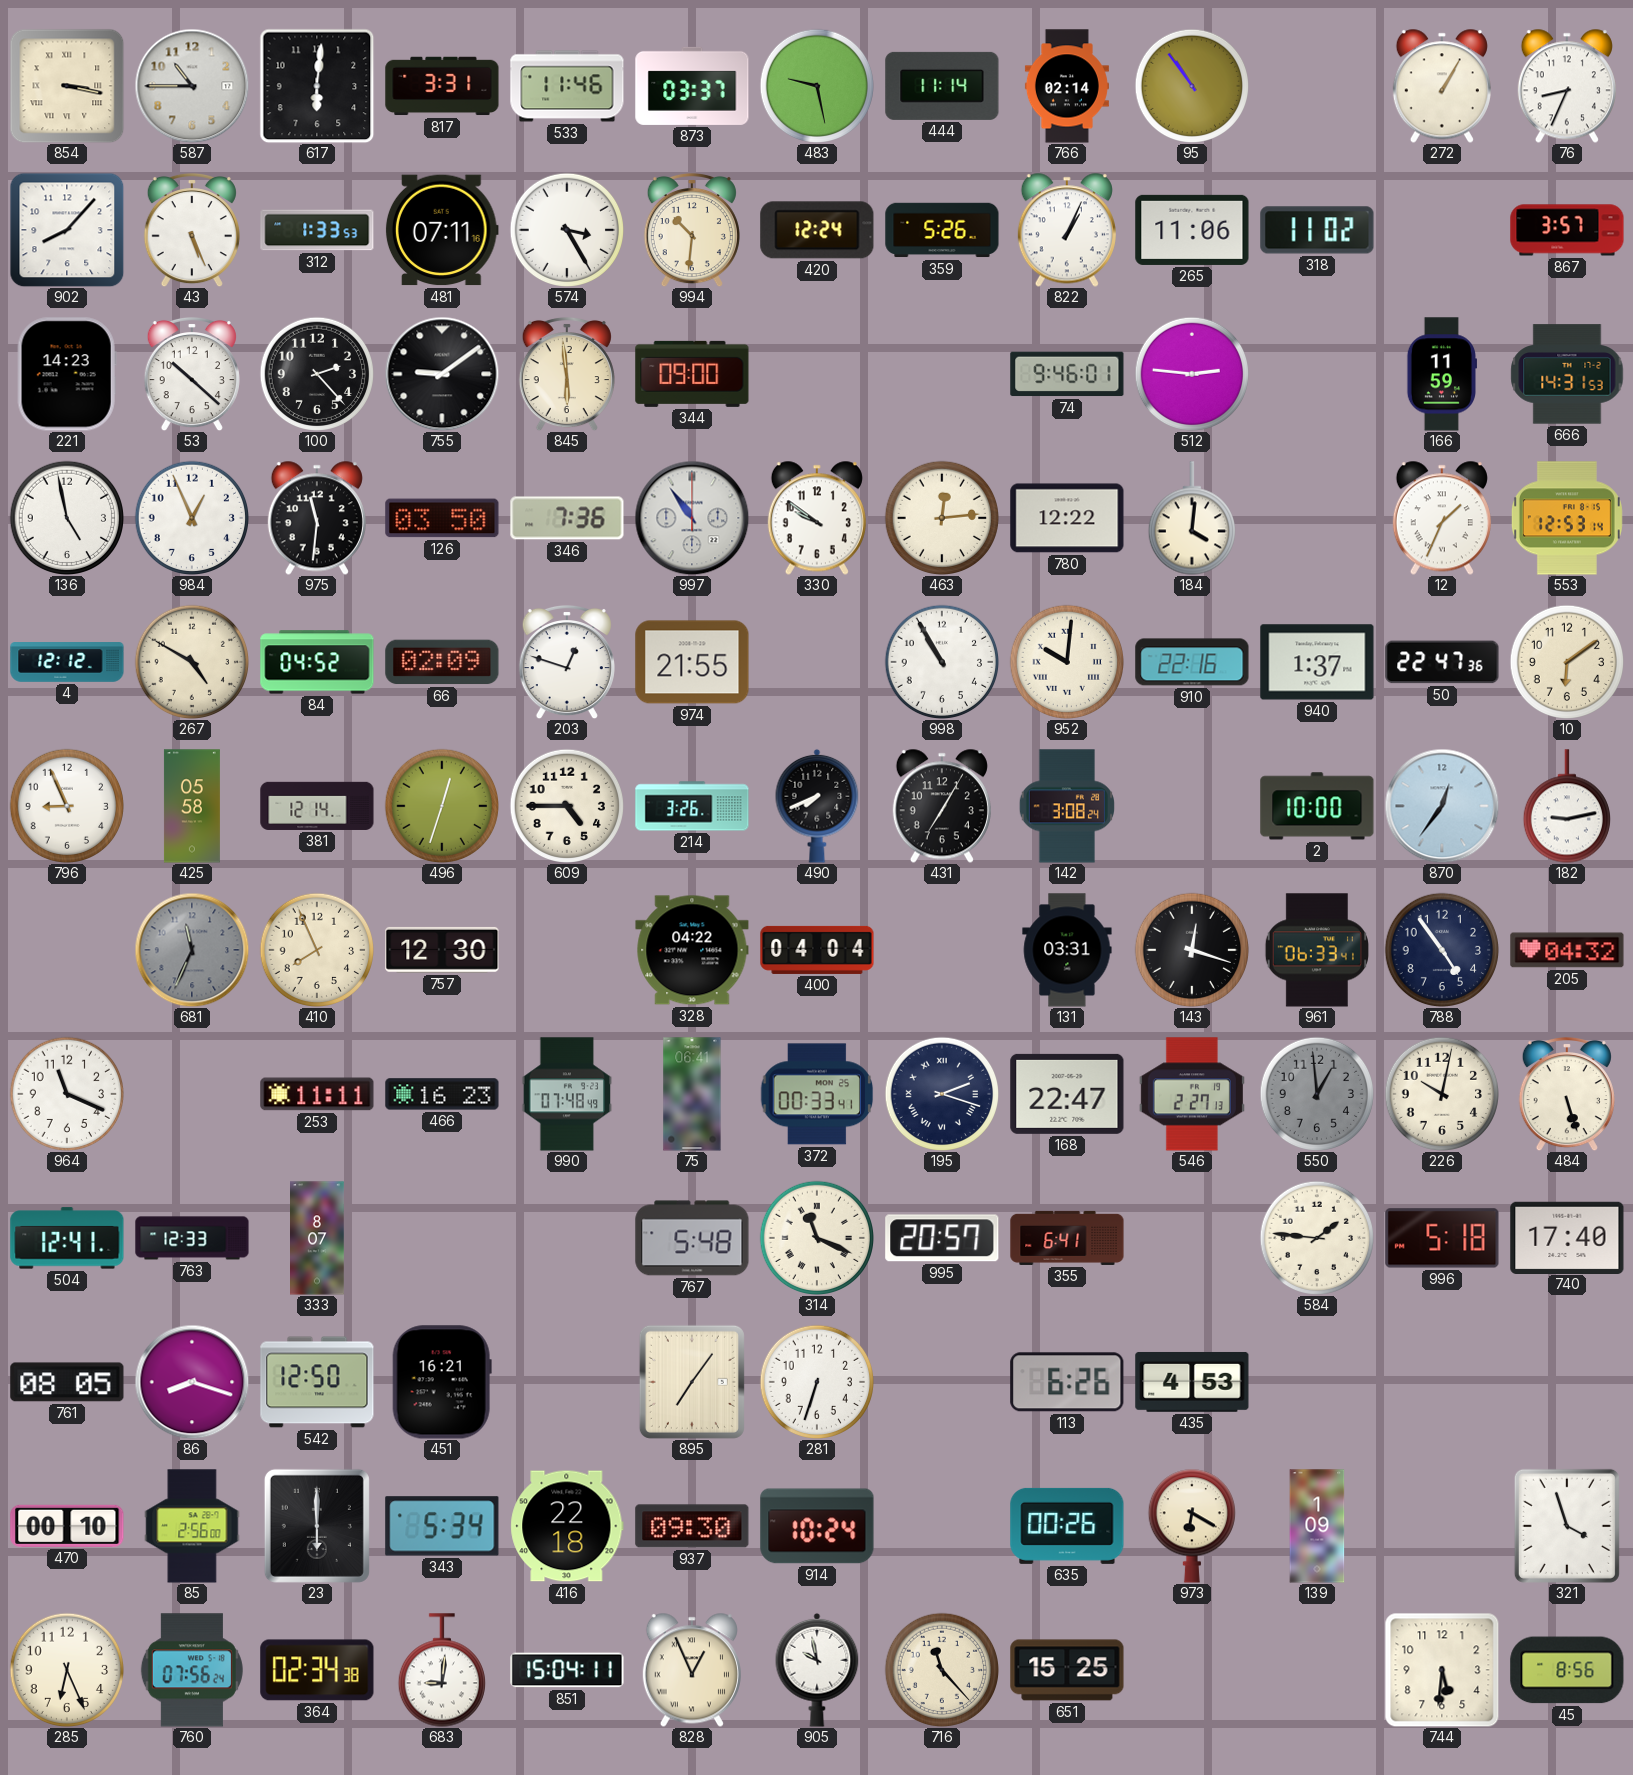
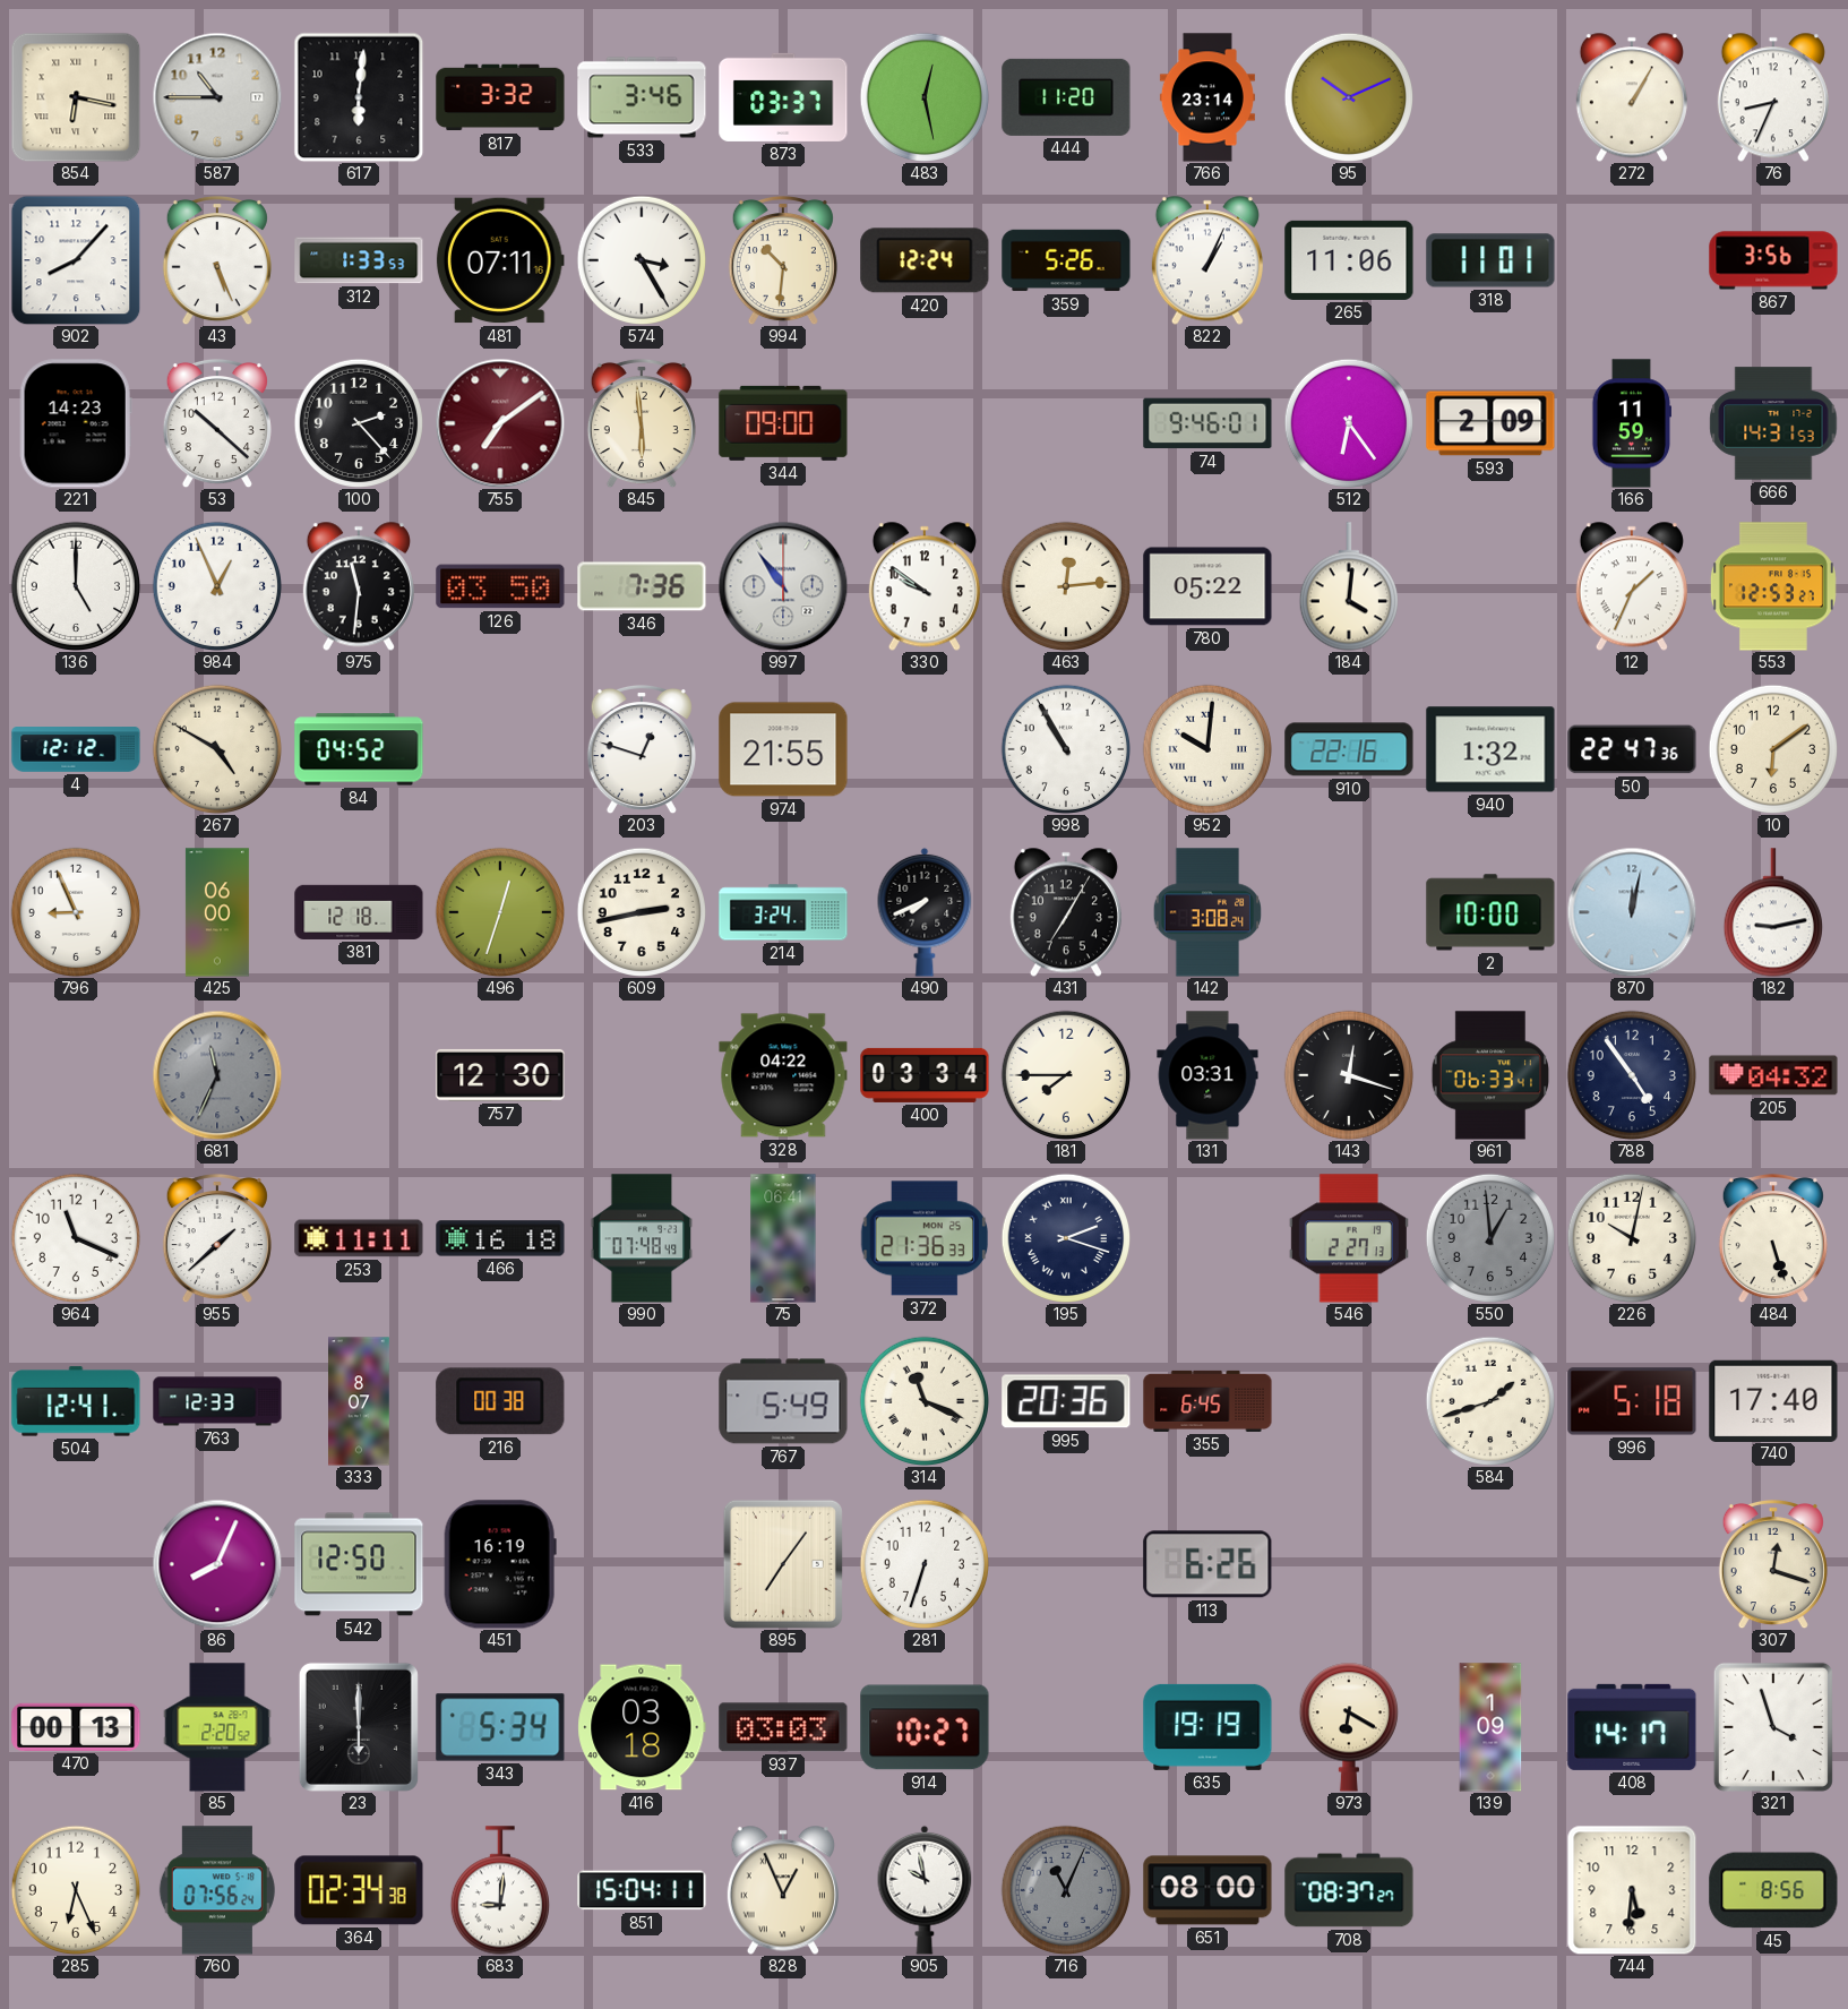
854: 3:17 -> 6:17
817: 3:31 -> 3:32
533: 11:46 -> 3:46
483: 9:28 -> 12:28
444: 11:14 -> 11:20
766: 02:14 -> 23:14
95: 10:54 -> 10:11
318: 11:02 -> 11:01
867: 3:57 -> 3:56
755: 9:09 -> 7:09
755 dial: black -> burgundy
512: 2:46 -> 6:24
593: none -> 2:09
136: 4:58 -> 5:00
780: 12:22 -> 05:22
553: 12:53:14 -> 12:53:27
66: 02:09 -> none
940: 1:37 -> 1:32
425: 05:58 -> 06:00
381: 12:14 -> 12:18
609: 4:45 -> 2:43
214: 3:26 -> 3:24
870: 12:36 -> 12:02
410: 7:56 -> none
400: 04:04 -> 03:34
181: none -> 7:45
955: none -> 1:38
466: 16:23 -> 16:18
372: 00:33 -> 21:36
168: 22:47 -> none
216: none -> 00:38
767: 5:48 -> 5:49
995: 20:57 -> 20:36
355: 6:41 -> 6:45
584: 1:46 -> 1:42
761: 08:05 -> none
86: 8:18 -> 8:04
451: 16:21 -> 16:19
435: 4:53 -> none
307: none -> 12:18
470: 00:10 -> 00:13
85: 2:56 -> 2:20
416: 22:18 -> 03:18
937: 09:30 -> 03:03
914: 10:24 -> 10:27
635: 00:26 -> 19:19
408: none -> 14:17
716: 11:23 -> 11:04
716 dial: cream -> grey
651: 15:25 -> 08:00
708: none -> 08:37
